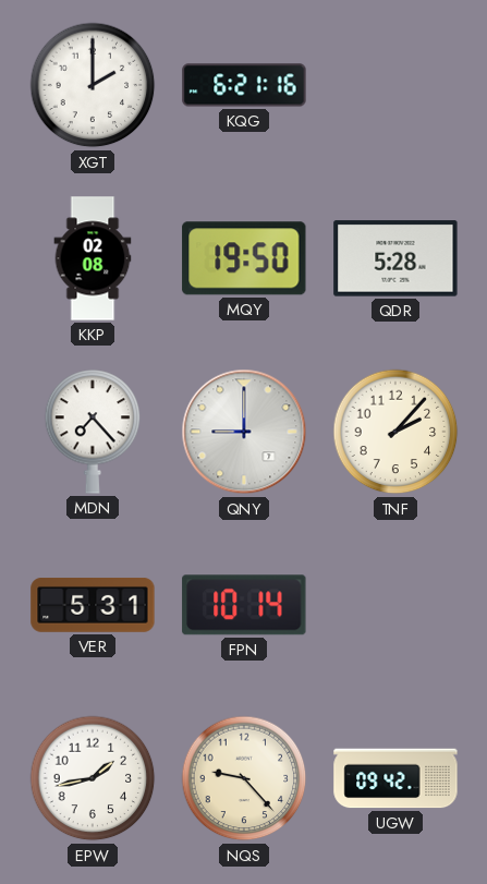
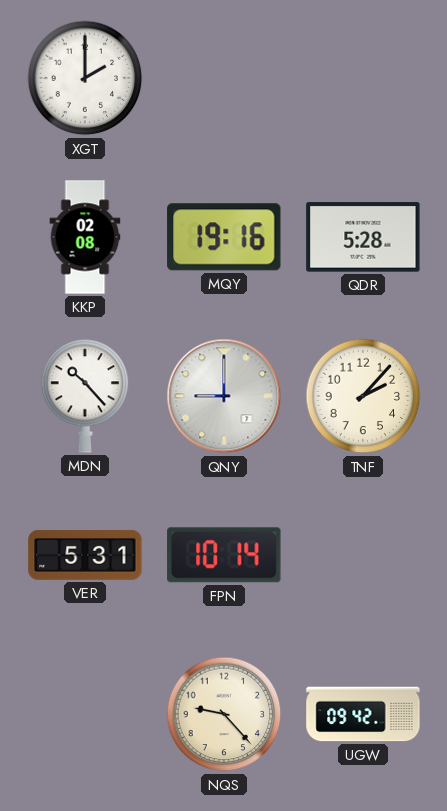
KQG: 6:21 -> none
MQY: 19:50 -> 19:16
MDN: 7:23 -> 10:23
EPW: 1:43 -> none
